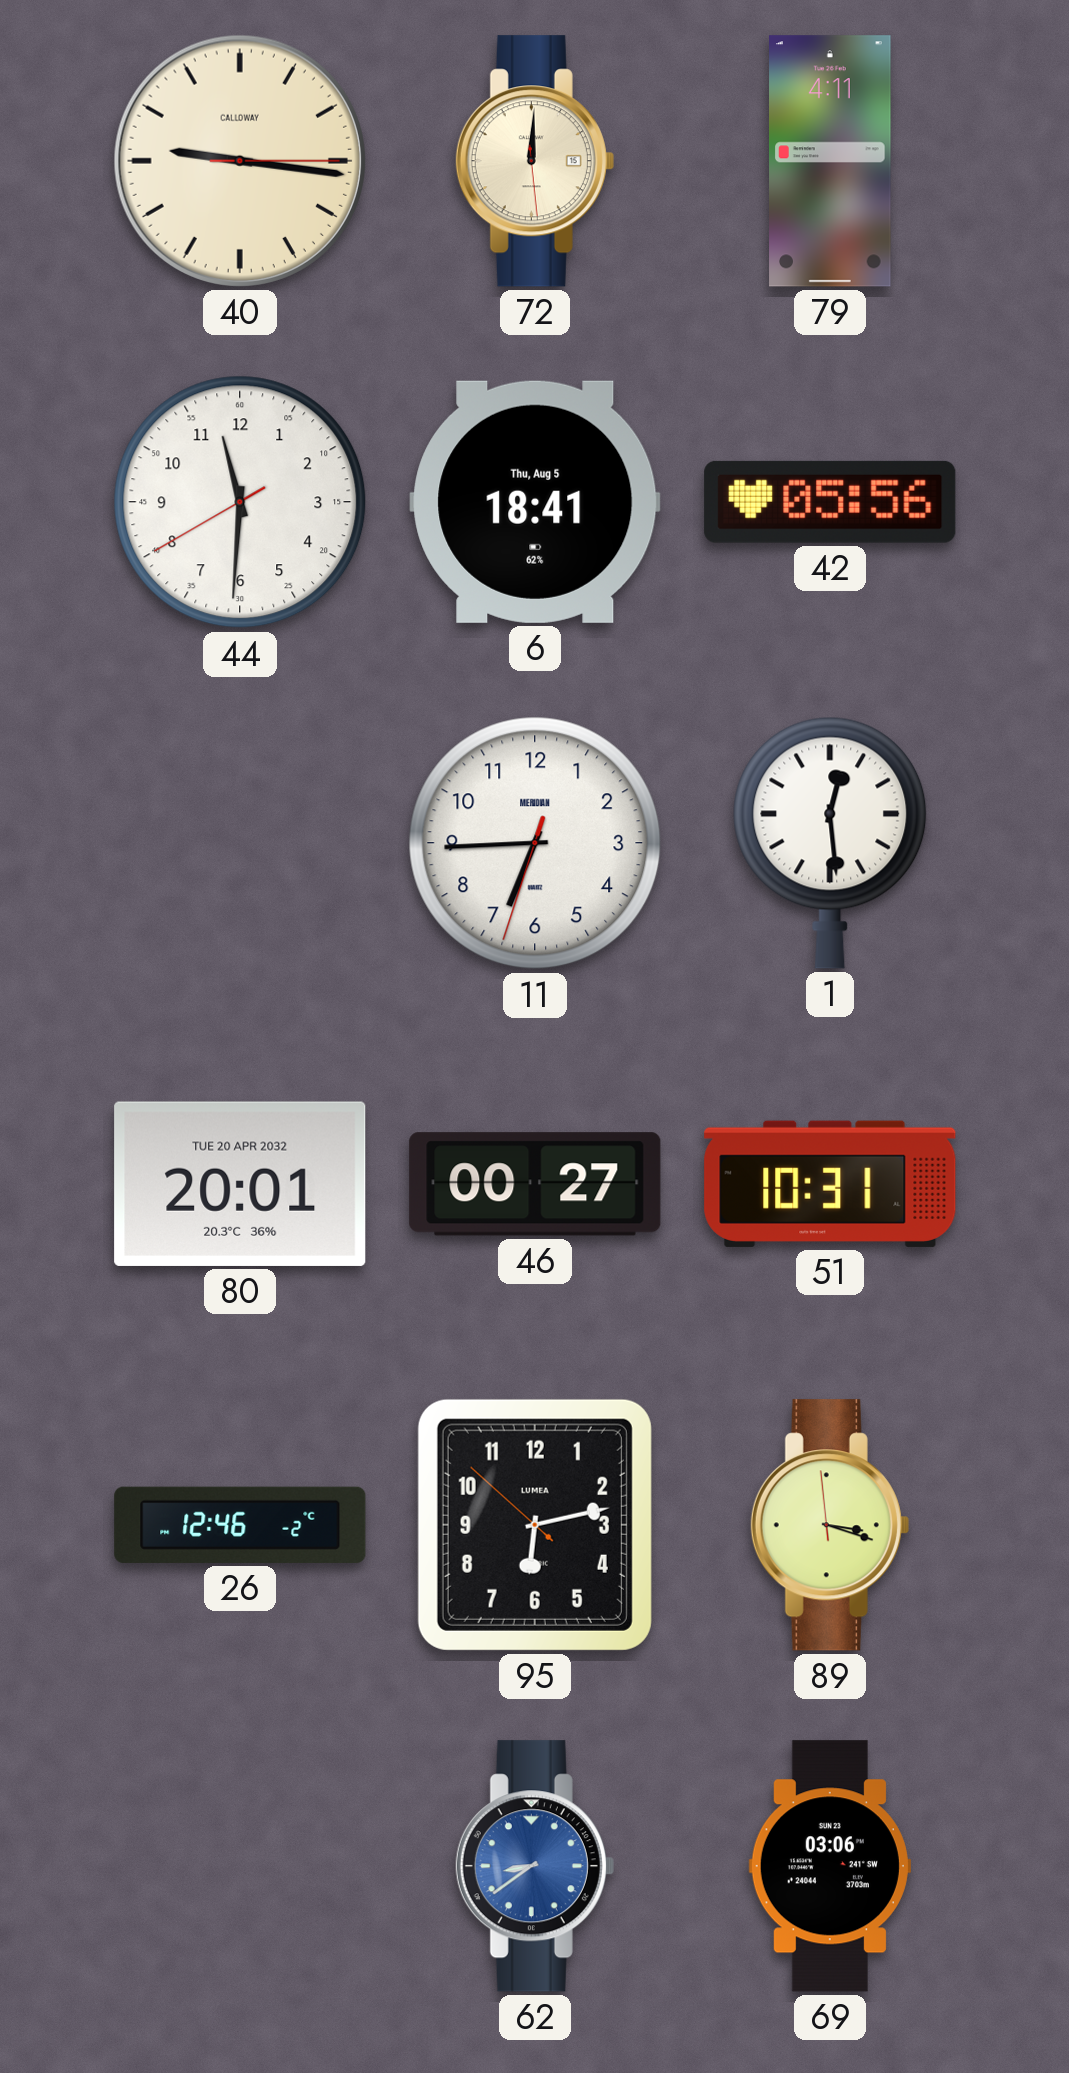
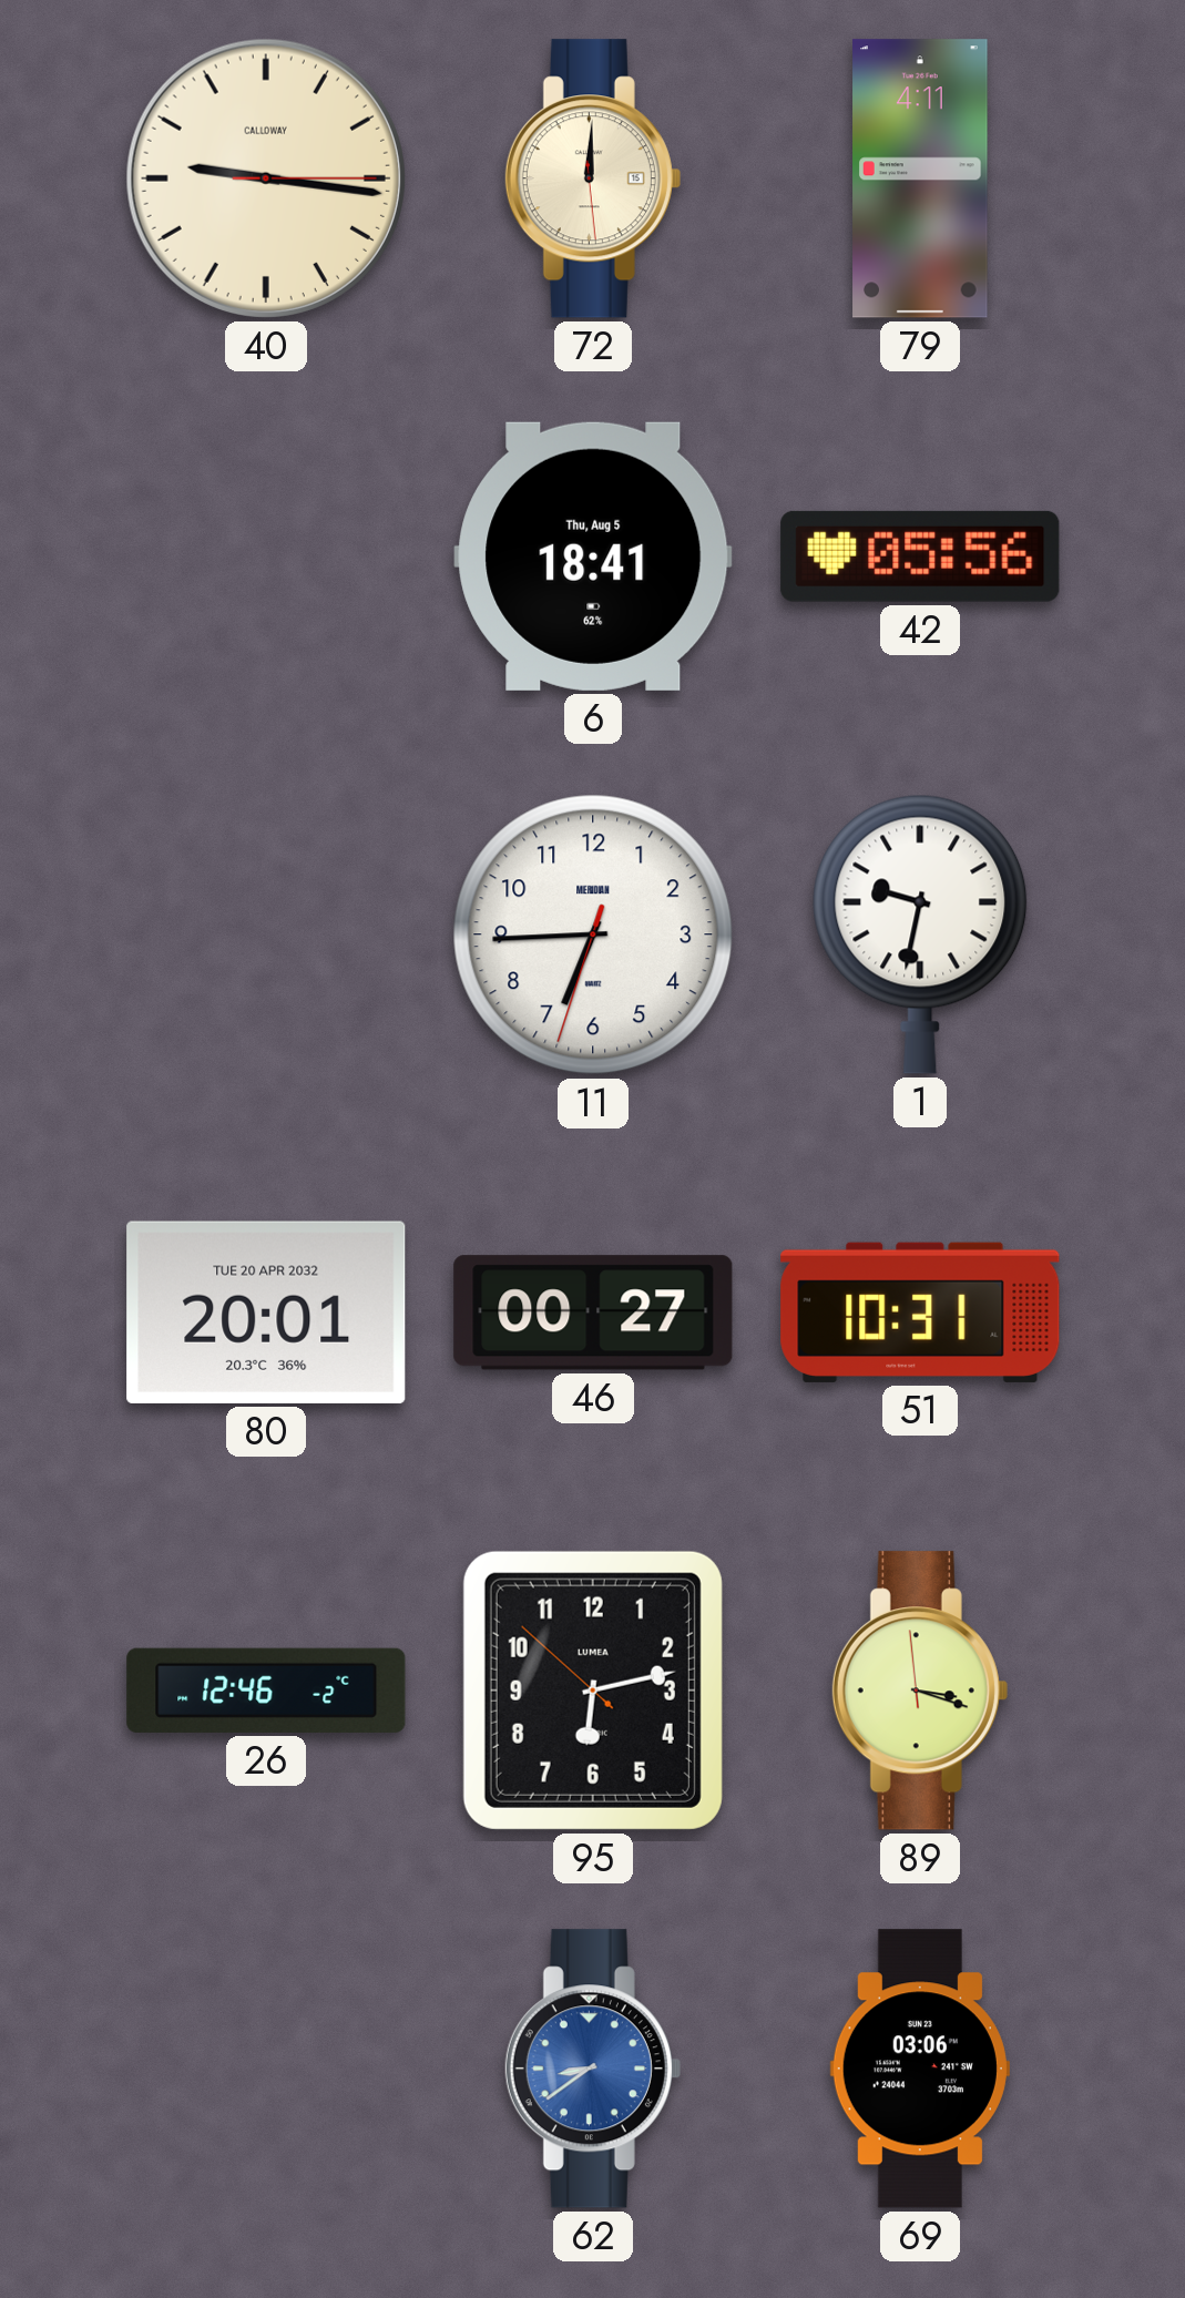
44: 11:30 -> none
1: 12:29 -> 9:32
